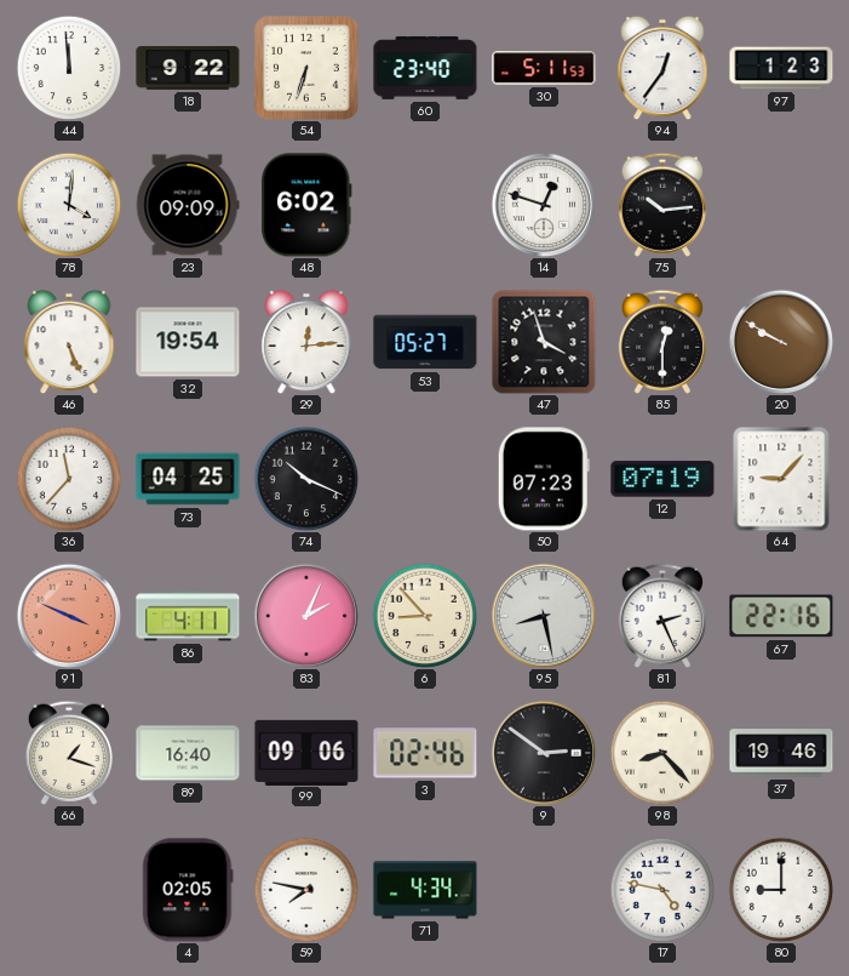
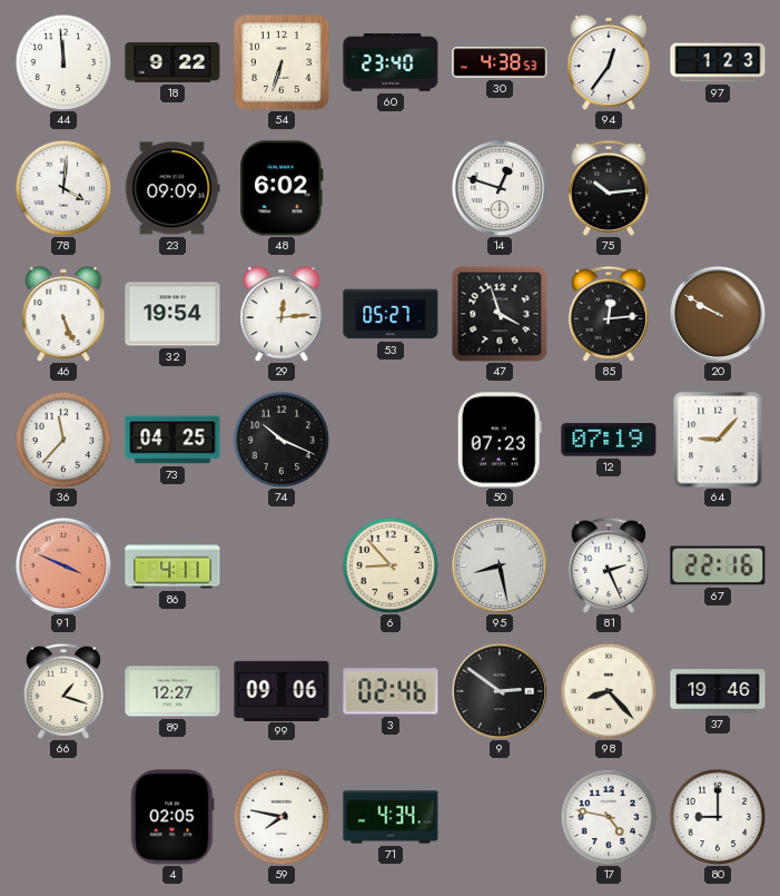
30: 5:11 -> 4:38
85: 12:30 -> 12:14
83: 2:04 -> none
89: 16:40 -> 12:27
